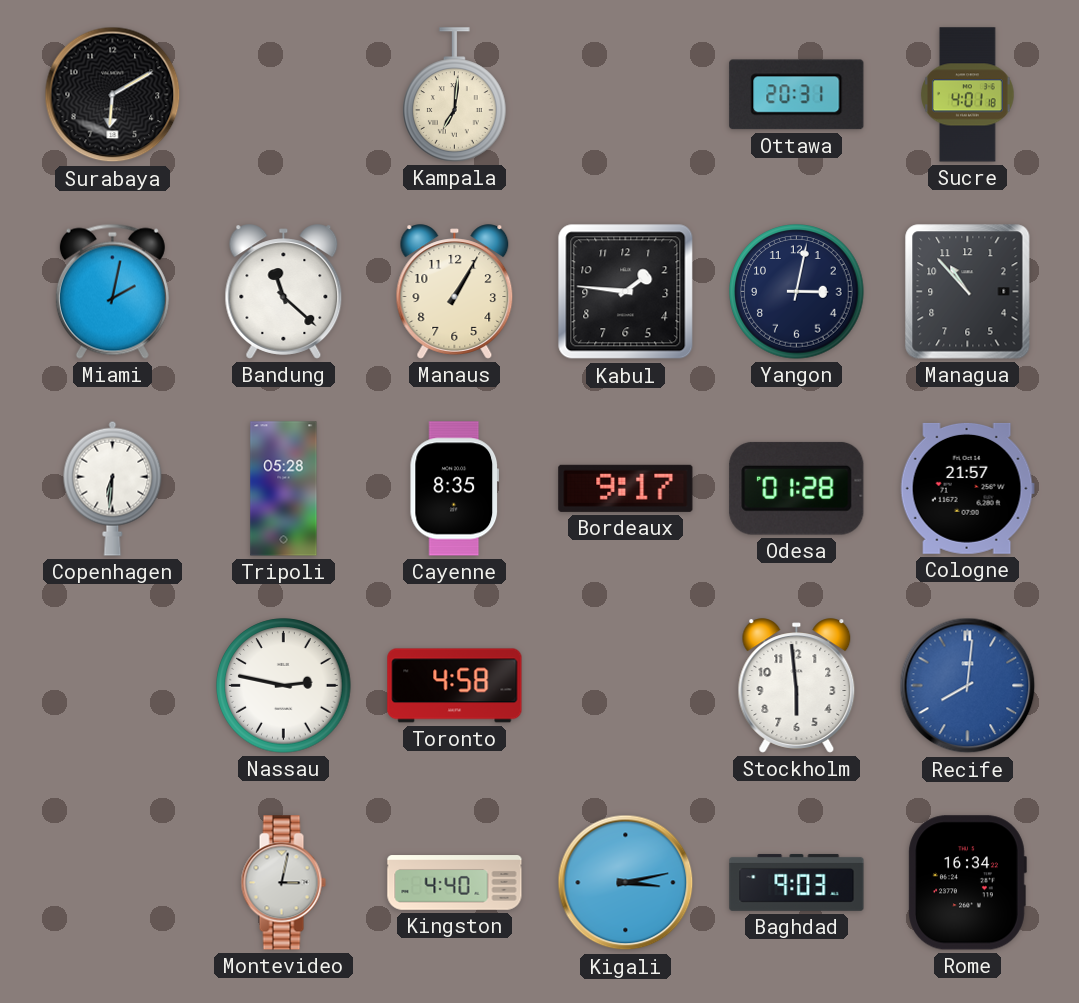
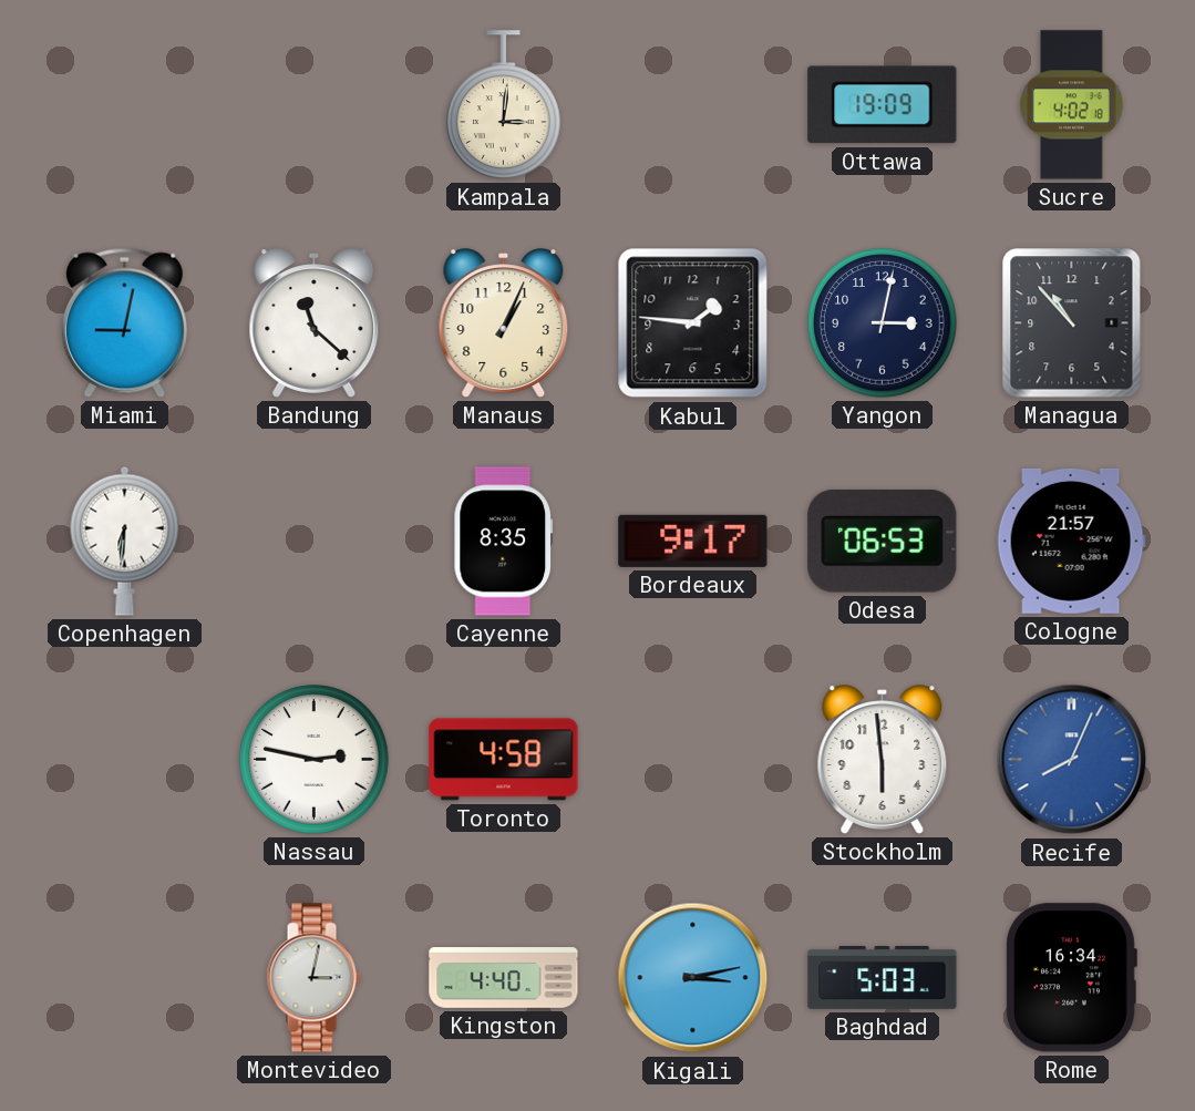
Surabaya: 6:10 -> none
Kampala: 7:01 -> 3:01
Ottawa: 20:31 -> 19:09
Sucre: 4:01 -> 4:02
Miami: 2:02 -> 9:02
Manaus: 1:05 -> 1:04
Tripoli: 05:28 -> none
Odesa: 01:28 -> 06:53
Recife: 8:01 -> 8:04
Baghdad: 9:03 -> 5:03
